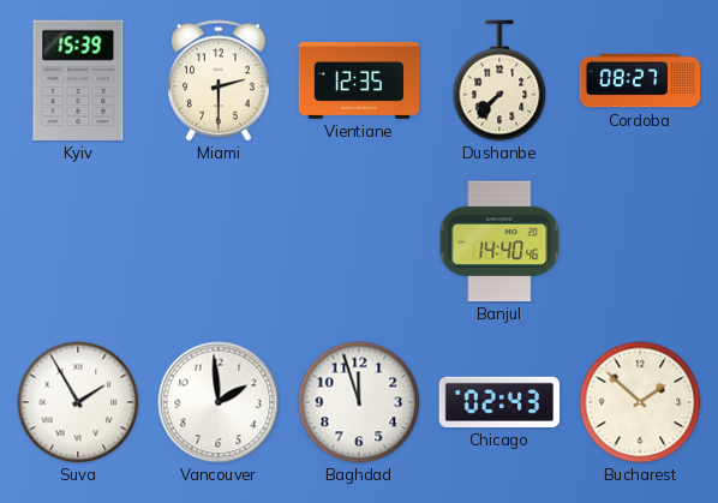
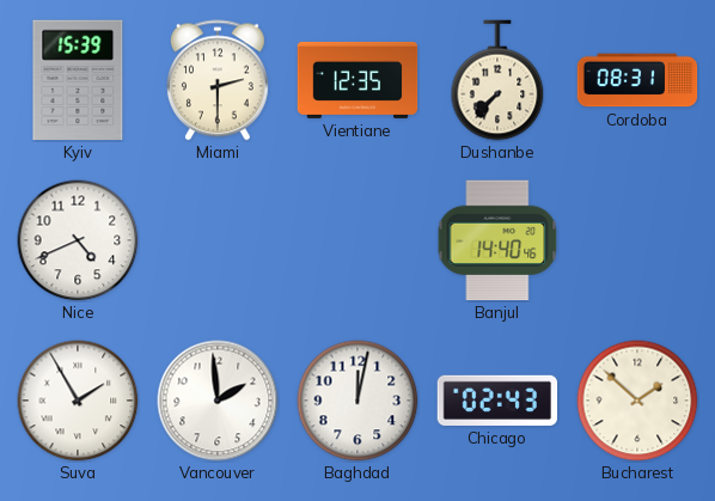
Cordoba: 08:27 -> 08:31
Nice: none -> 4:41
Baghdad: 11:57 -> 12:02
